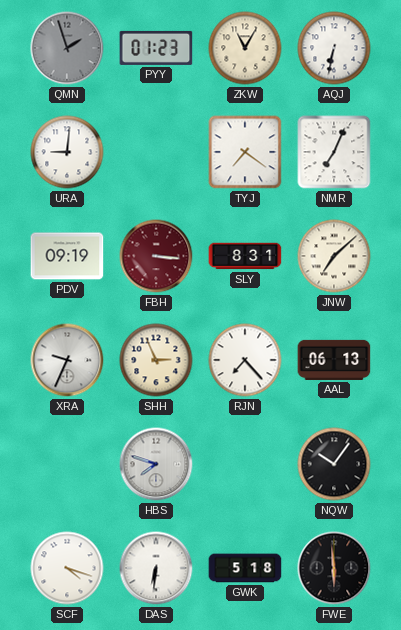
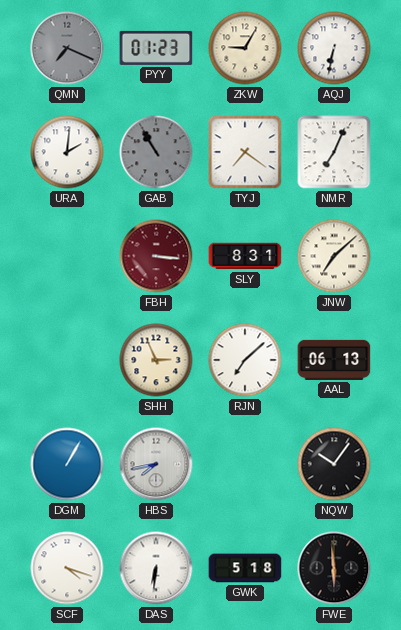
QMN: 1:57 -> 7:19
ZKW: 11:05 -> 9:05
URA: 9:01 -> 2:01
GAB: none -> 10:55
PDV: 09:19 -> none
XRA: 9:34 -> none
RJN: 7:23 -> 7:08
DGM: none -> 1:05
HBS: 7:48 -> 7:43
